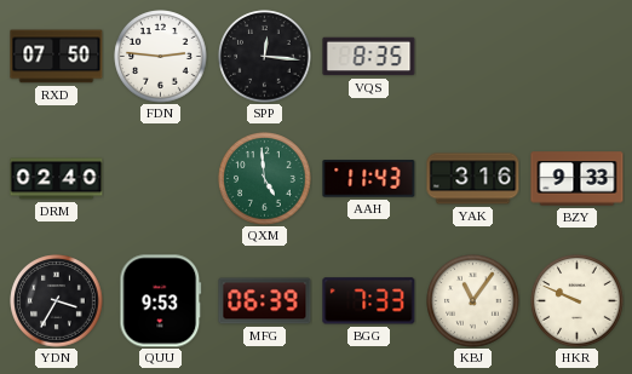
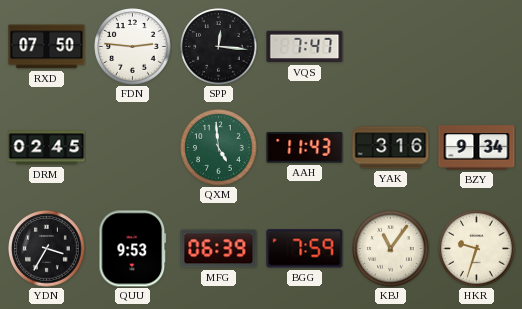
VQS: 8:35 -> 7:47
DRM: 02:40 -> 02:45
BZY: 9:33 -> 9:34
BGG: 7:33 -> 7:59
HKR: 9:49 -> 9:33
